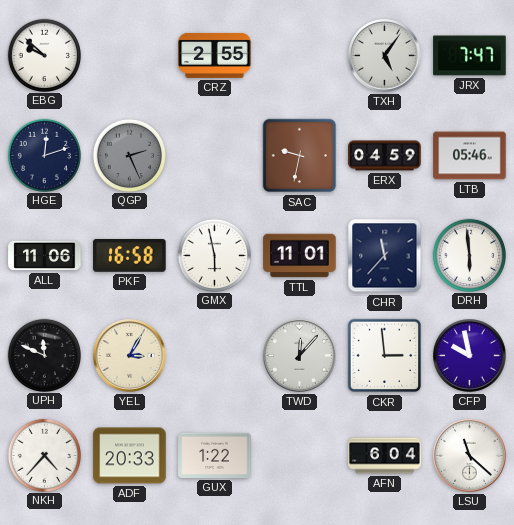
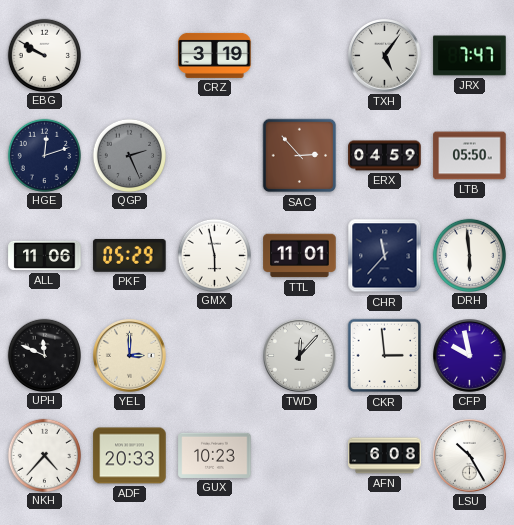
EBG: 9:52 -> 9:50
CRZ: 2:55 -> 3:19
SAC: 9:32 -> 2:53
LTB: 05:46 -> 05:50
PKF: 16:58 -> 05:29
YEL: 3:05 -> 3:00
GUX: 1:22 -> 10:23
AFN: 6:04 -> 6:08
LSU: 11:22 -> 10:25
